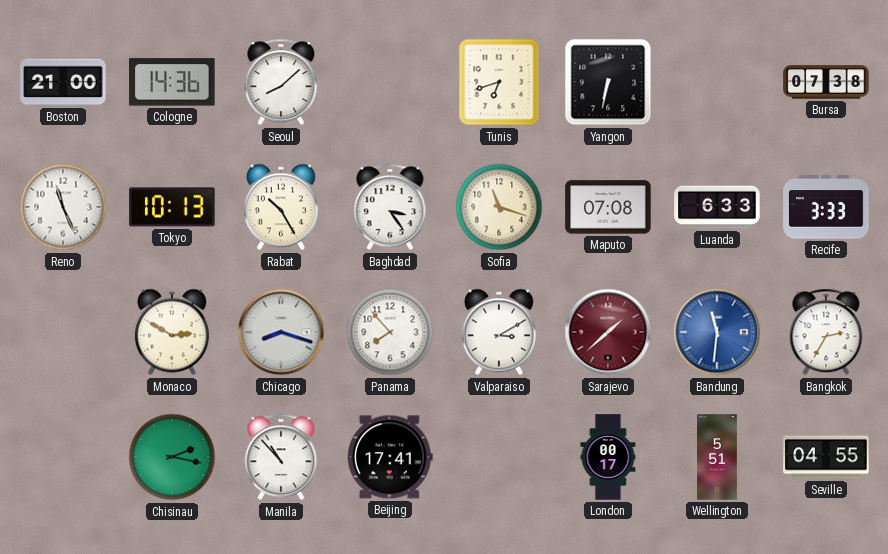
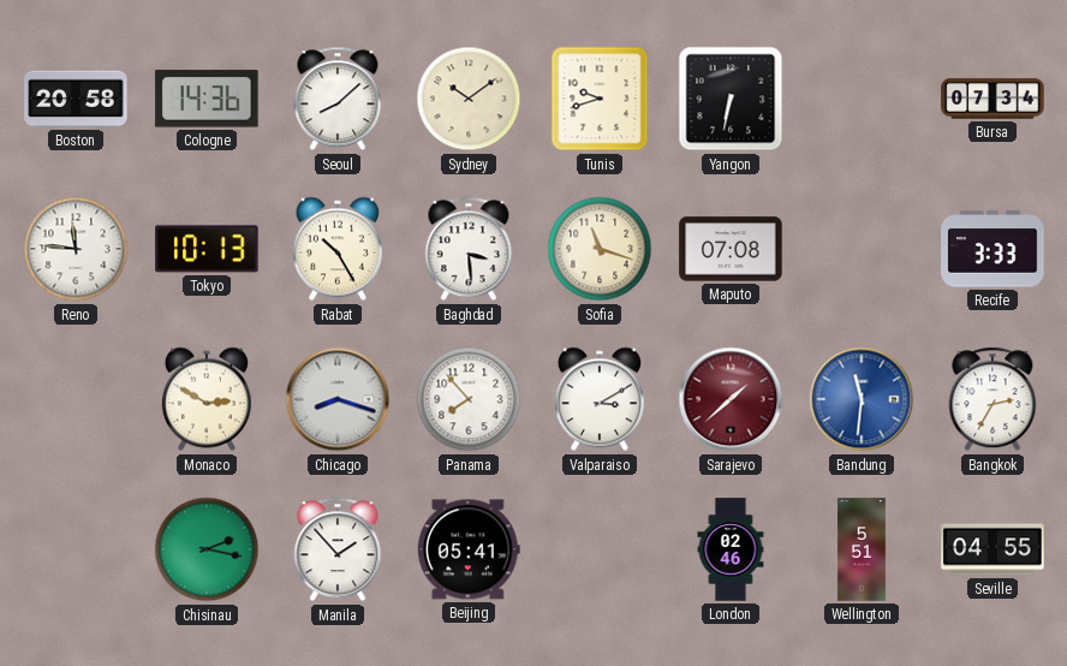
Boston: 21:00 -> 20:58
Sydney: none -> 10:09
Tunis: 6:42 -> 9:42
Bursa: 07:38 -> 07:34
Reno: 11:26 -> 11:46
Baghdad: 3:24 -> 3:29
Luanda: 6:33 -> none
Manila: 10:53 -> 1:53
Beijing: 17:41 -> 05:41
London: 00:17 -> 02:46
